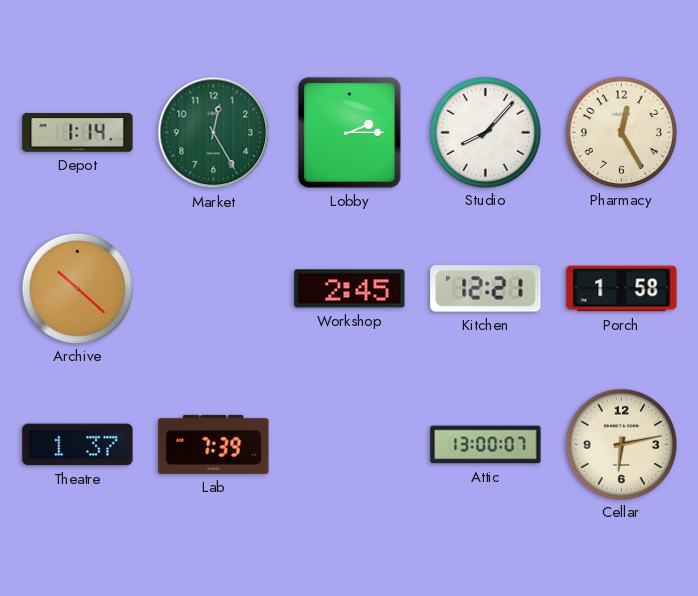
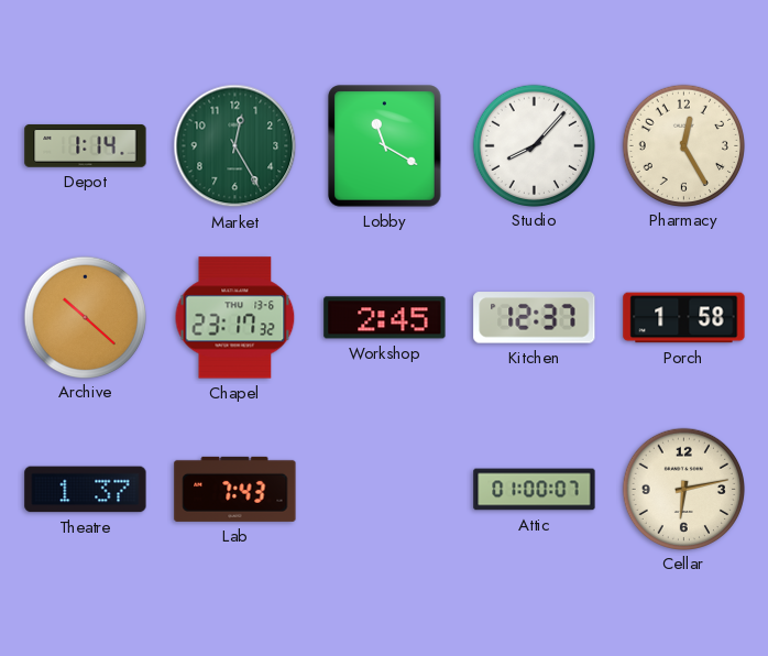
Lobby: 2:15 -> 11:20
Chapel: none -> 23:17
Kitchen: 12:21 -> 12:37
Lab: 7:39 -> 7:43
Attic: 13:00 -> 01:00
